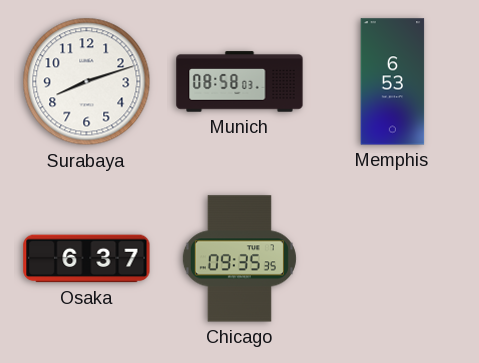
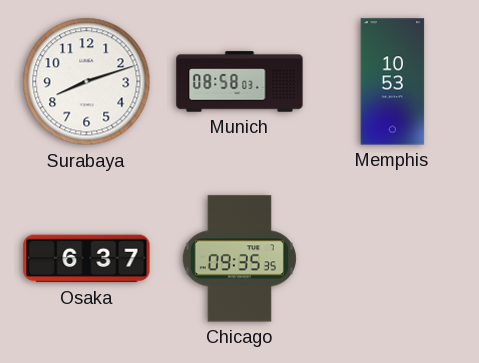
Memphis: 6:53 -> 10:53
